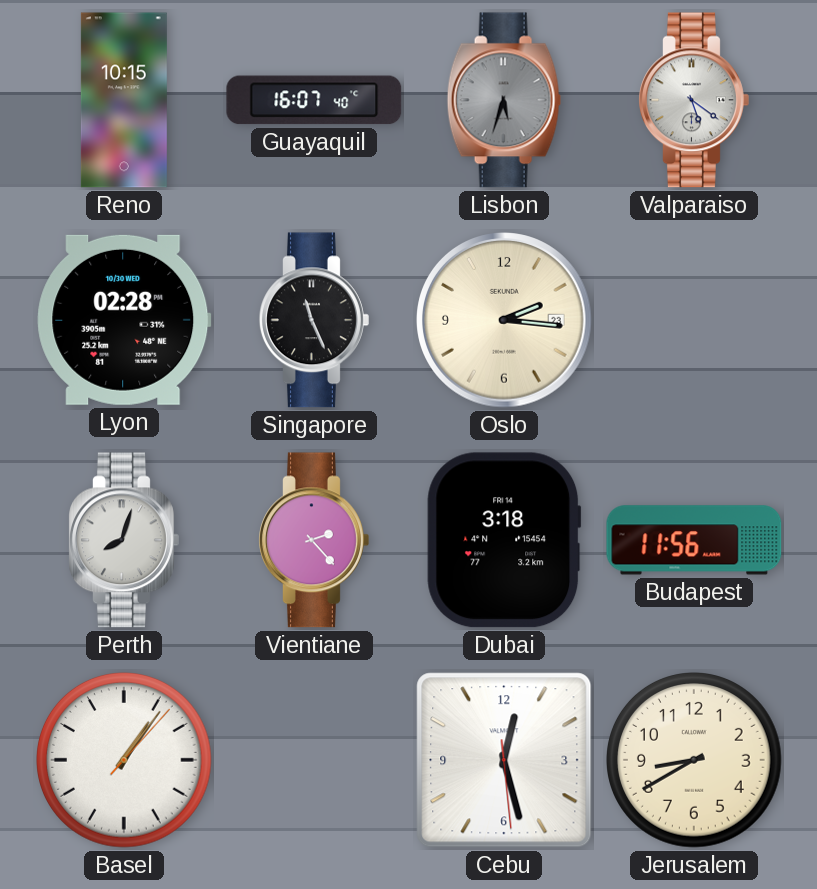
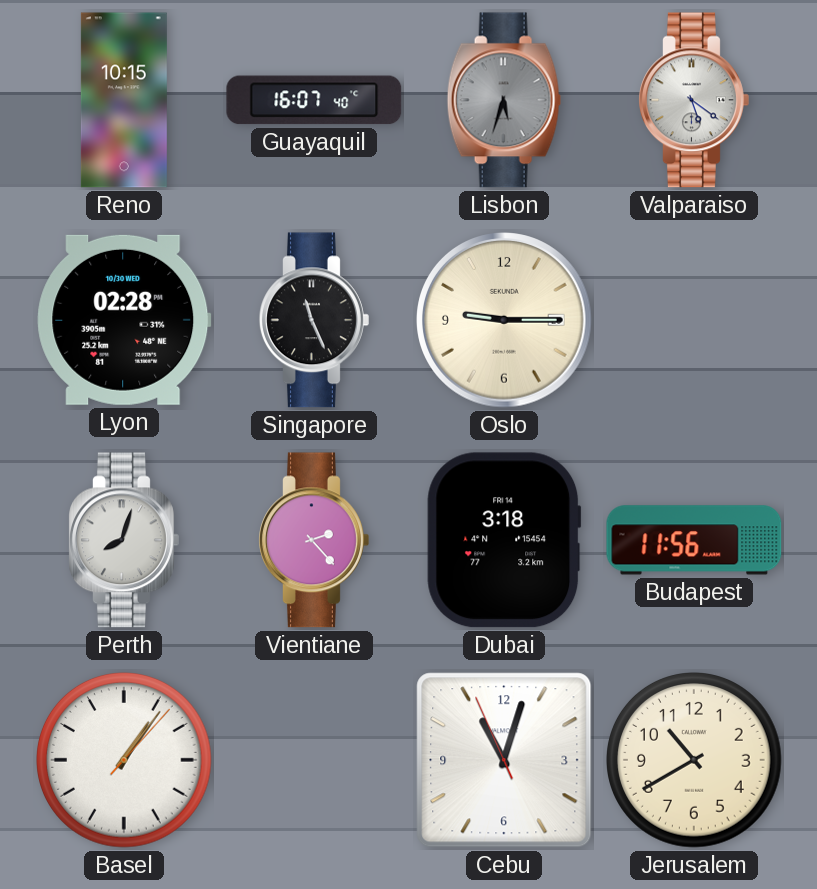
Oslo: 2:16 -> 9:15
Cebu: 12:27 -> 11:02
Jerusalem: 8:40 -> 10:40
